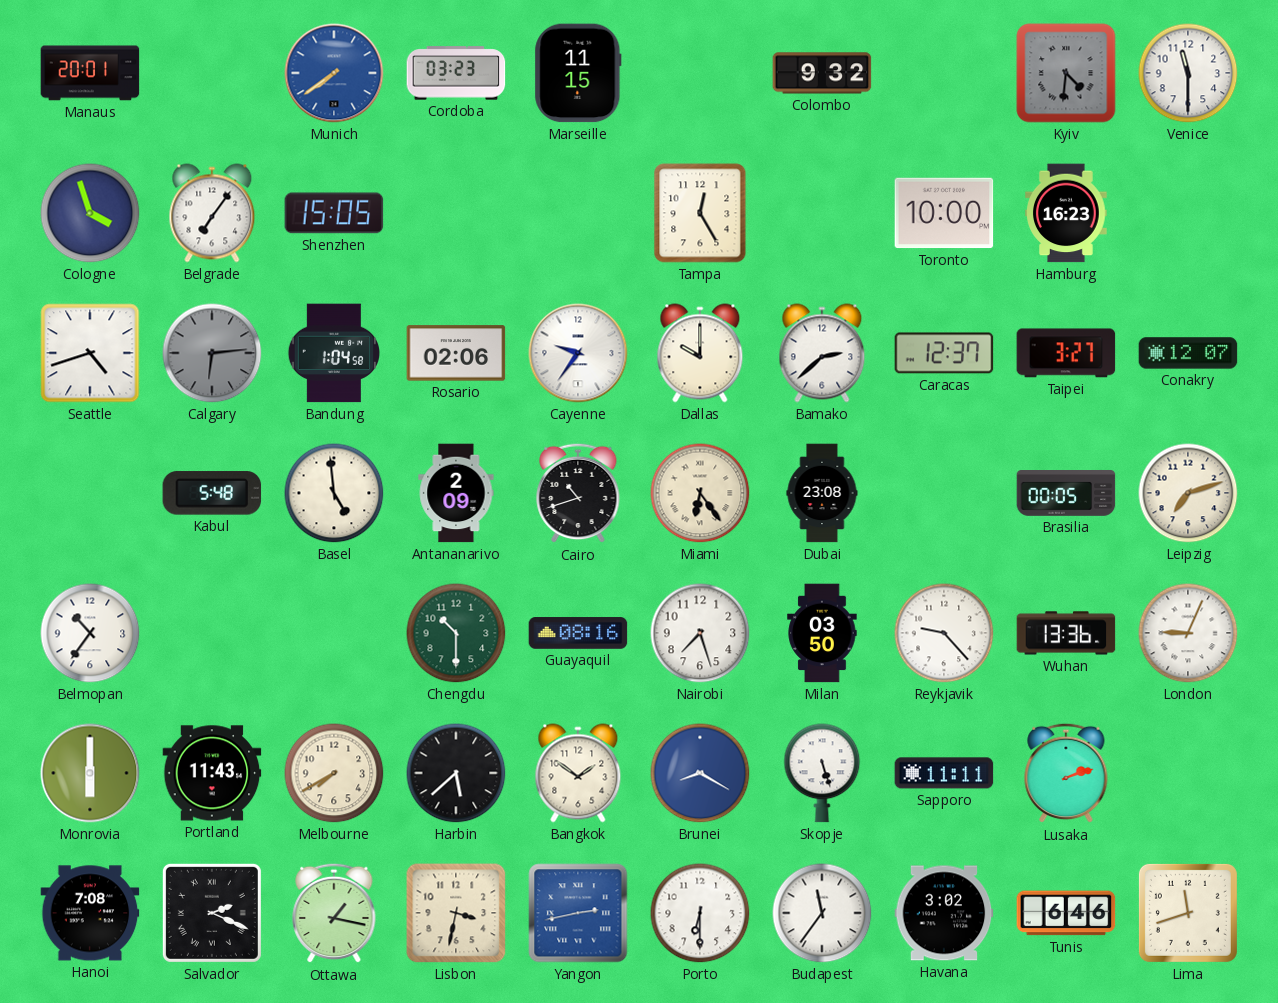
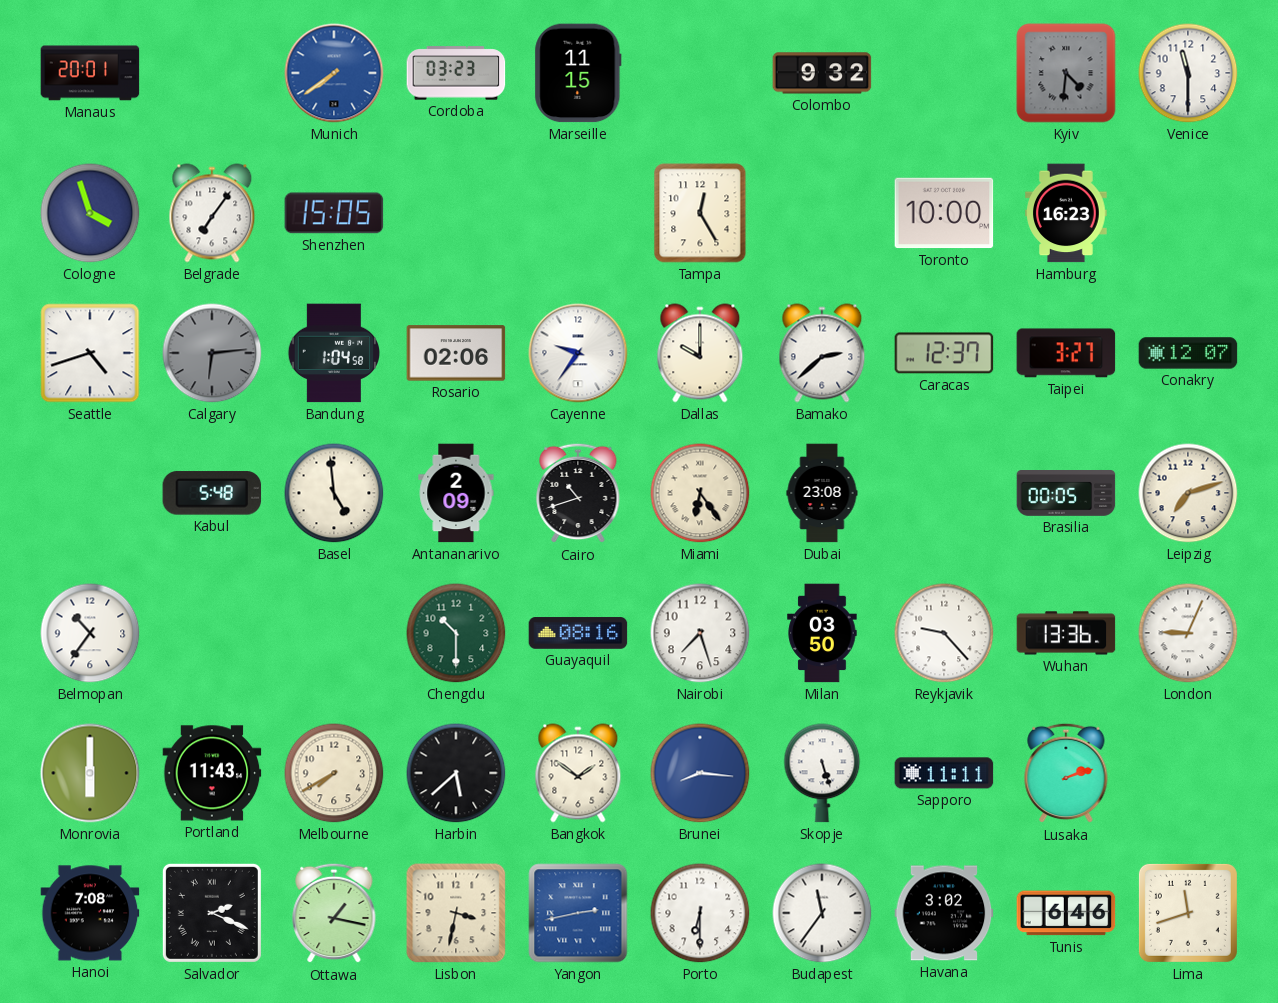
Brunei: 8:20 -> 8:16
